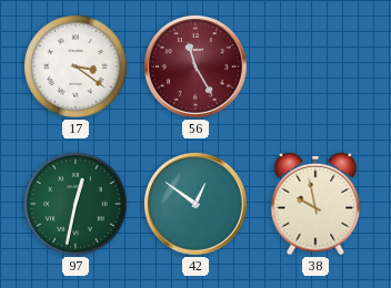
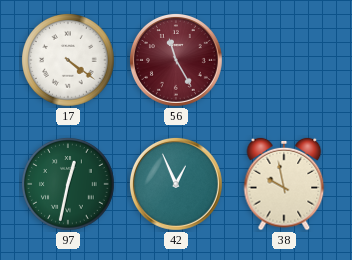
17: 3:21 -> 4:21
42: 12:51 -> 12:56
